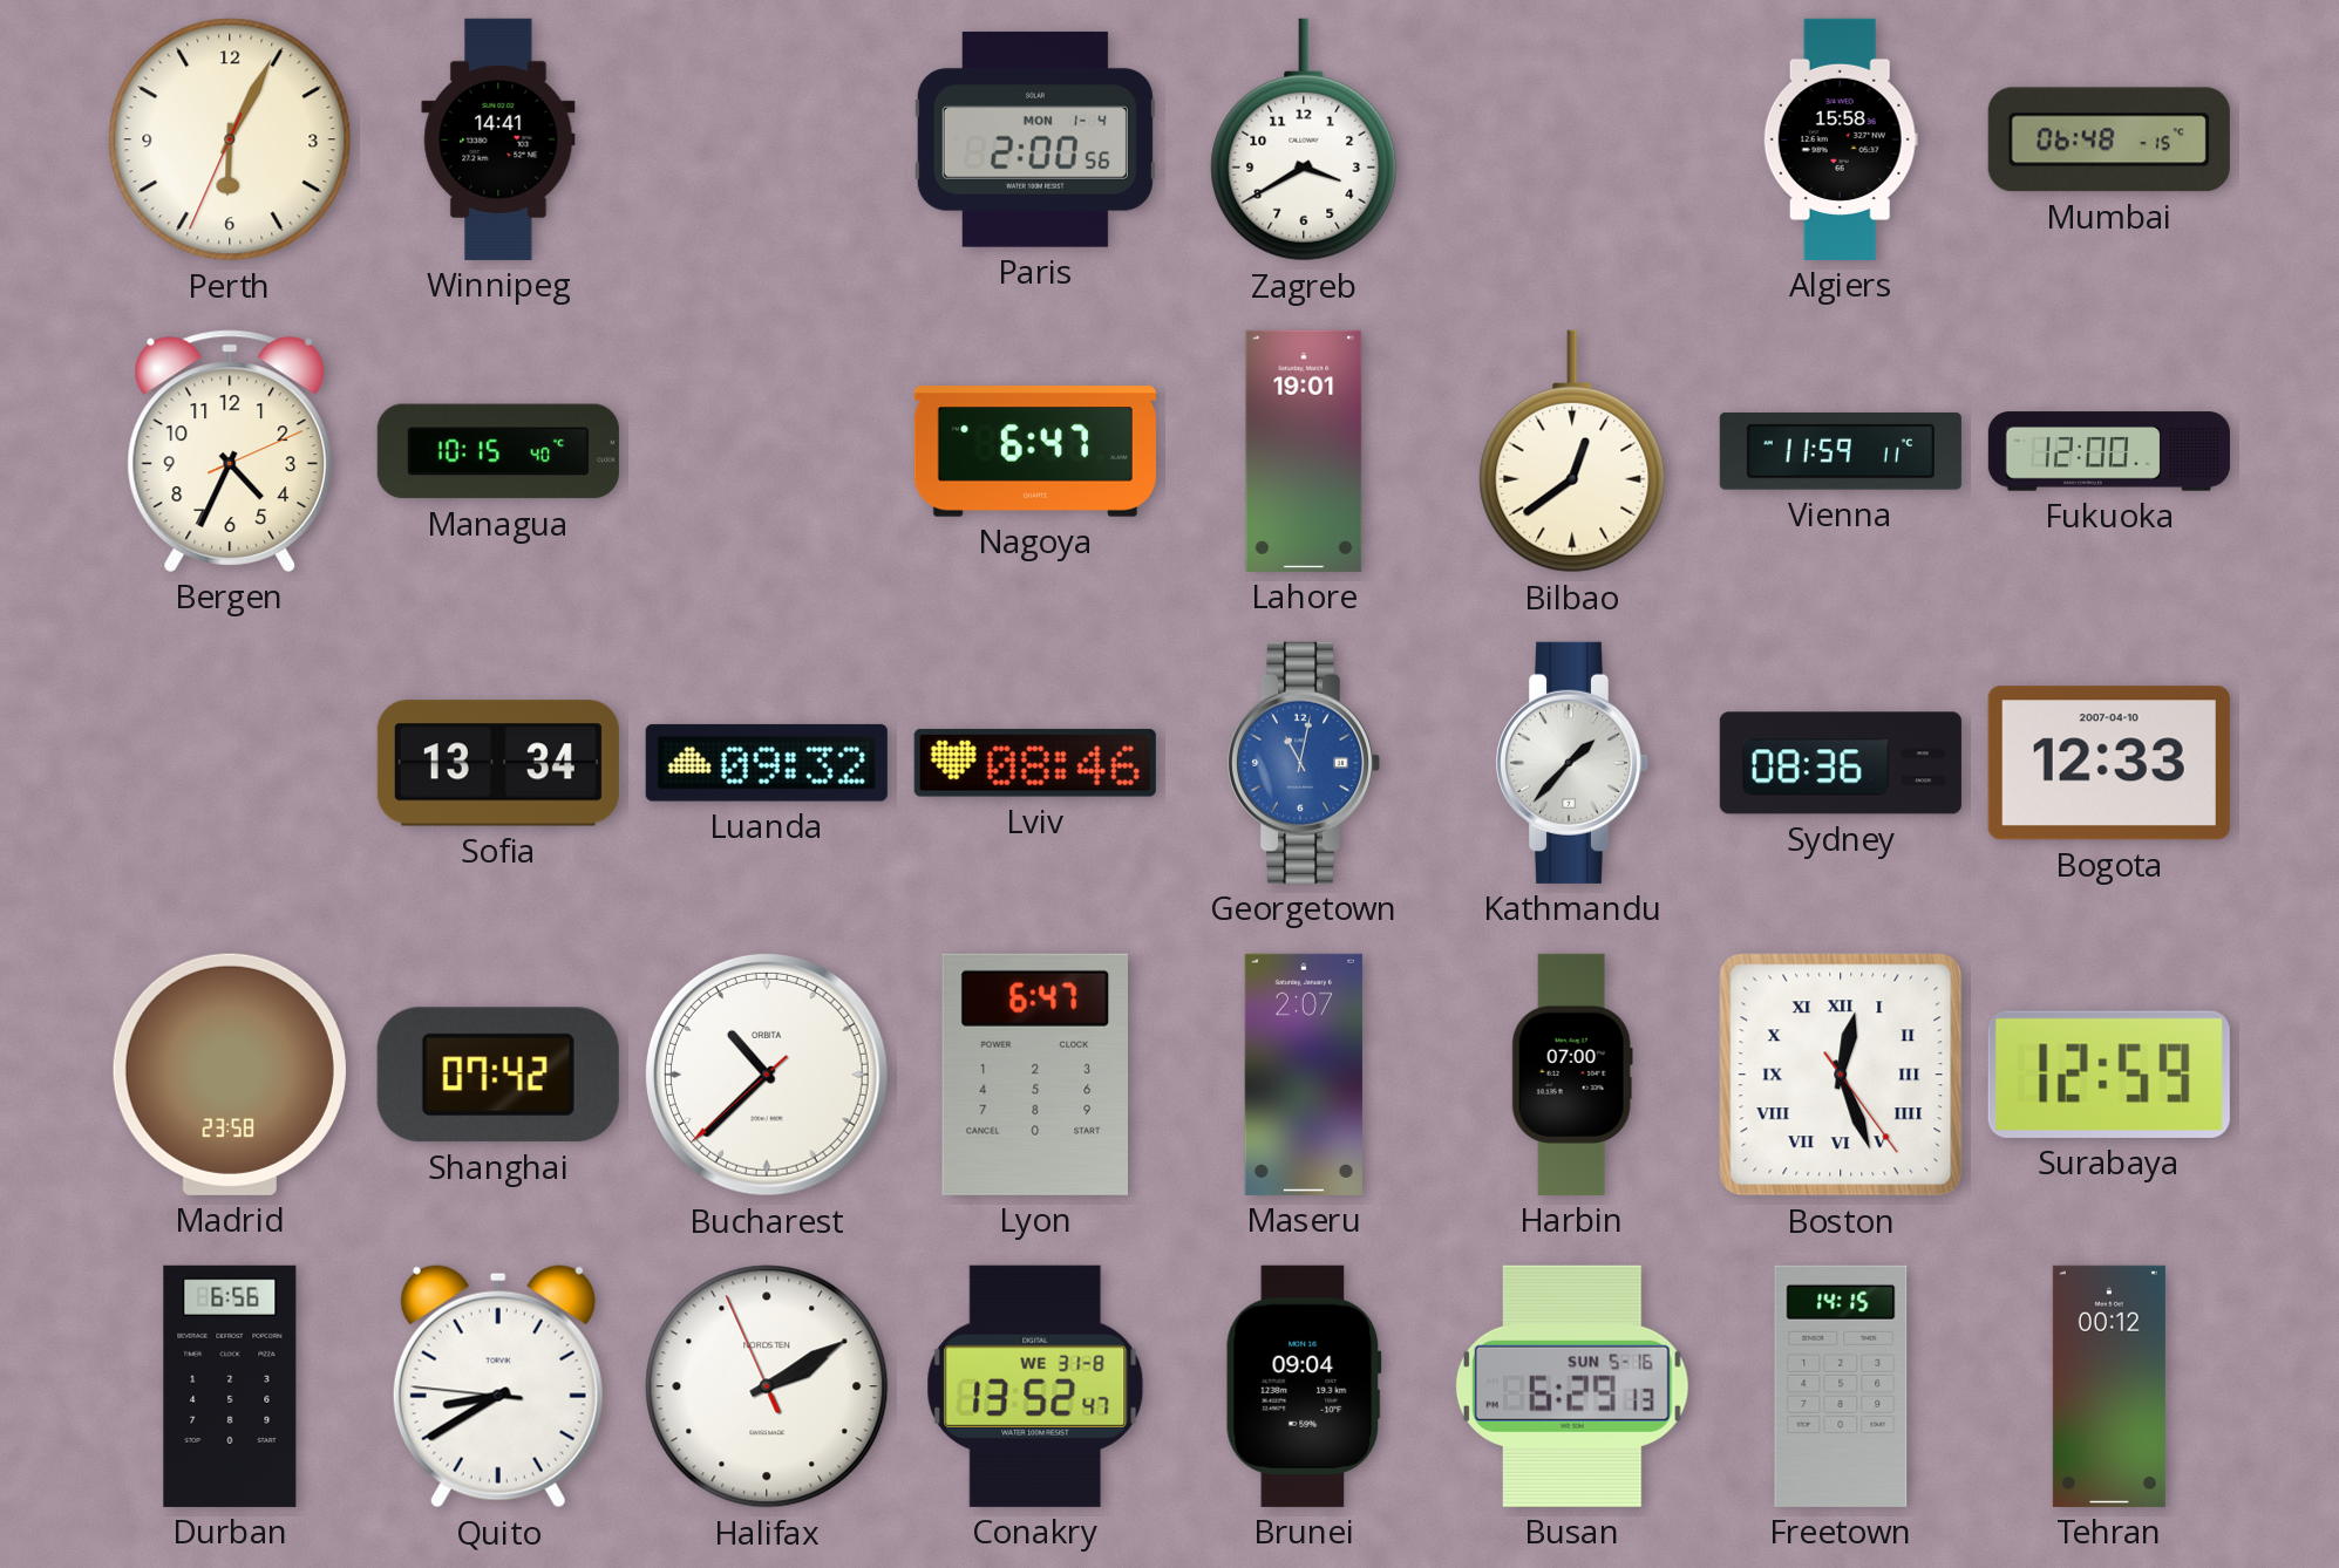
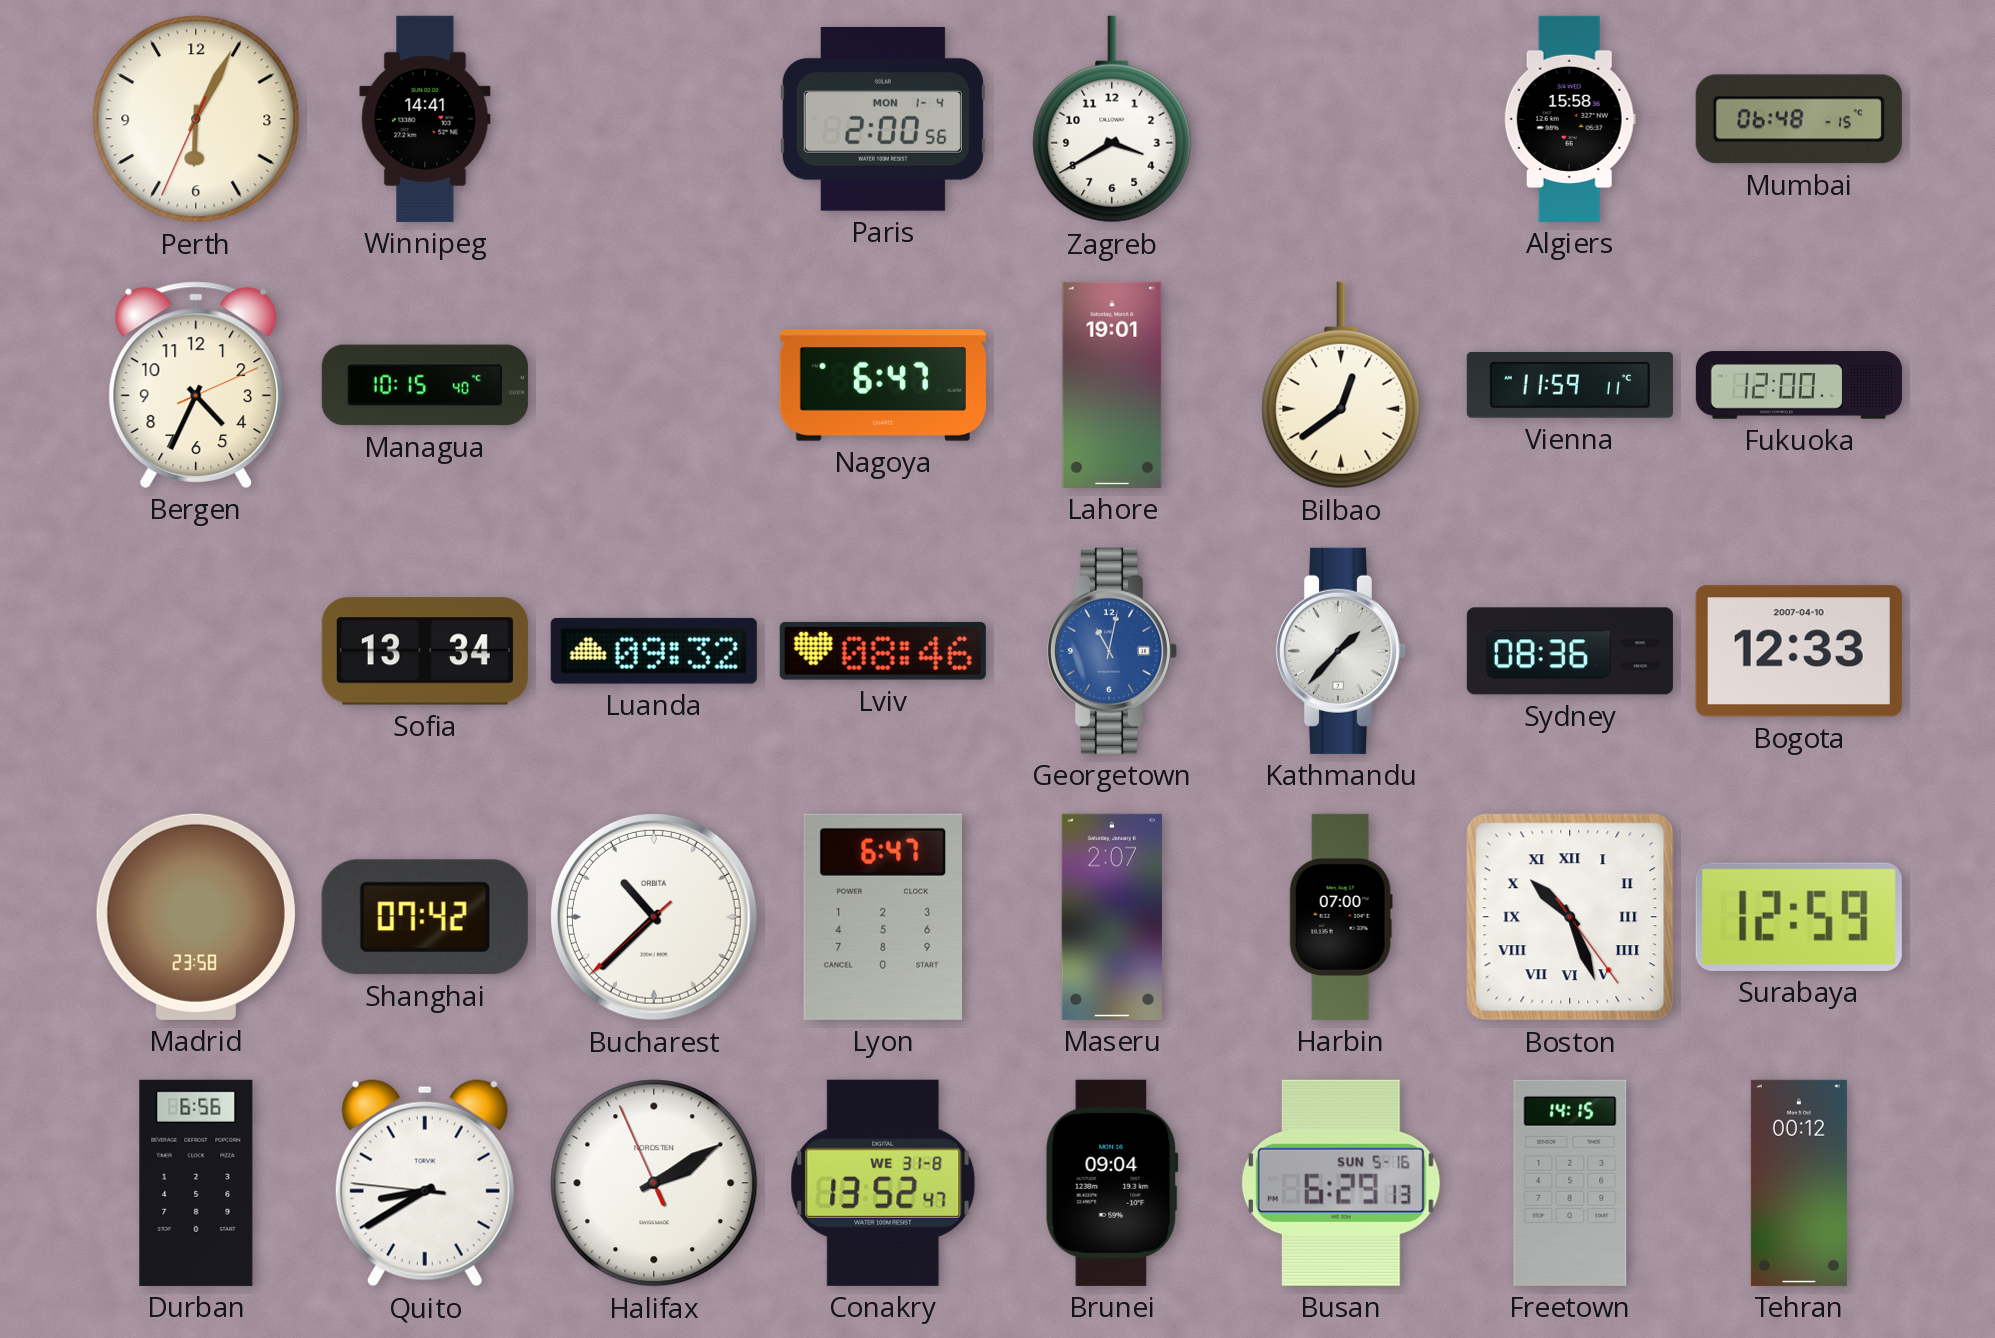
Boston: 12:26 -> 10:26
